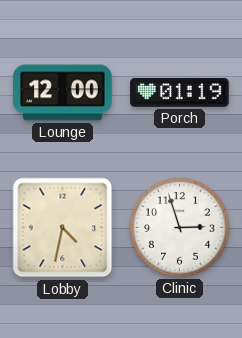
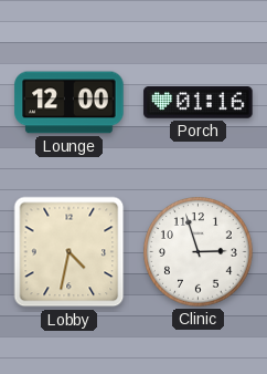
Porch: 01:19 -> 01:16
